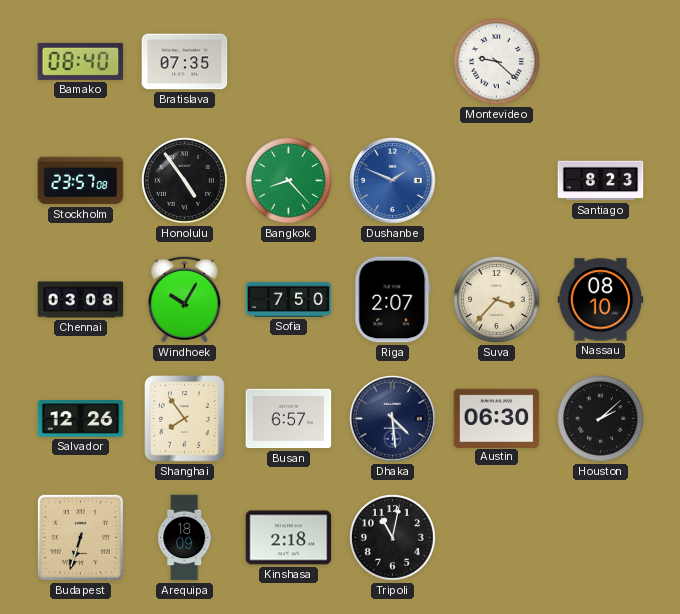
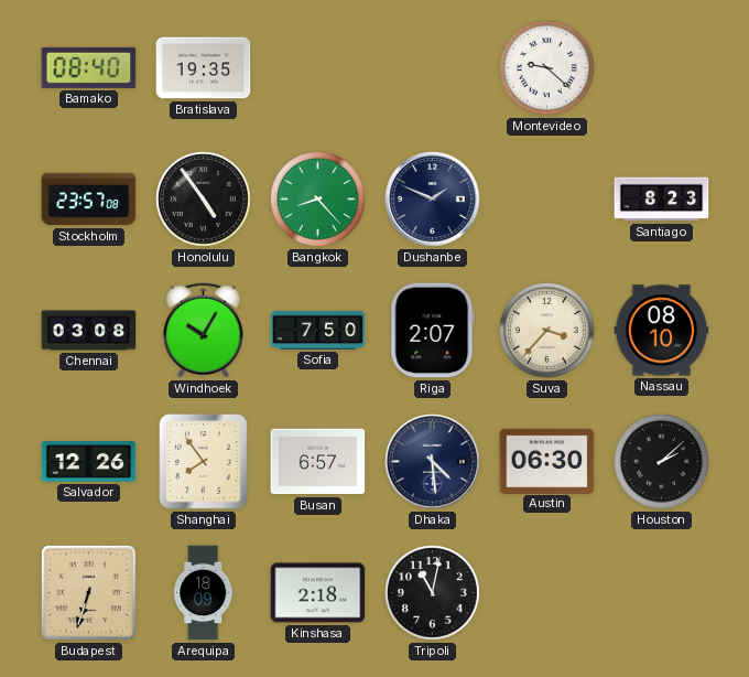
Bratislava: 07:35 -> 19:35
Dushanbe dial: blue -> navy
